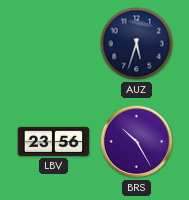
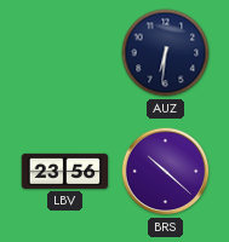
AUZ: 5:33 -> 6:31
BRS: 10:25 -> 10:22
